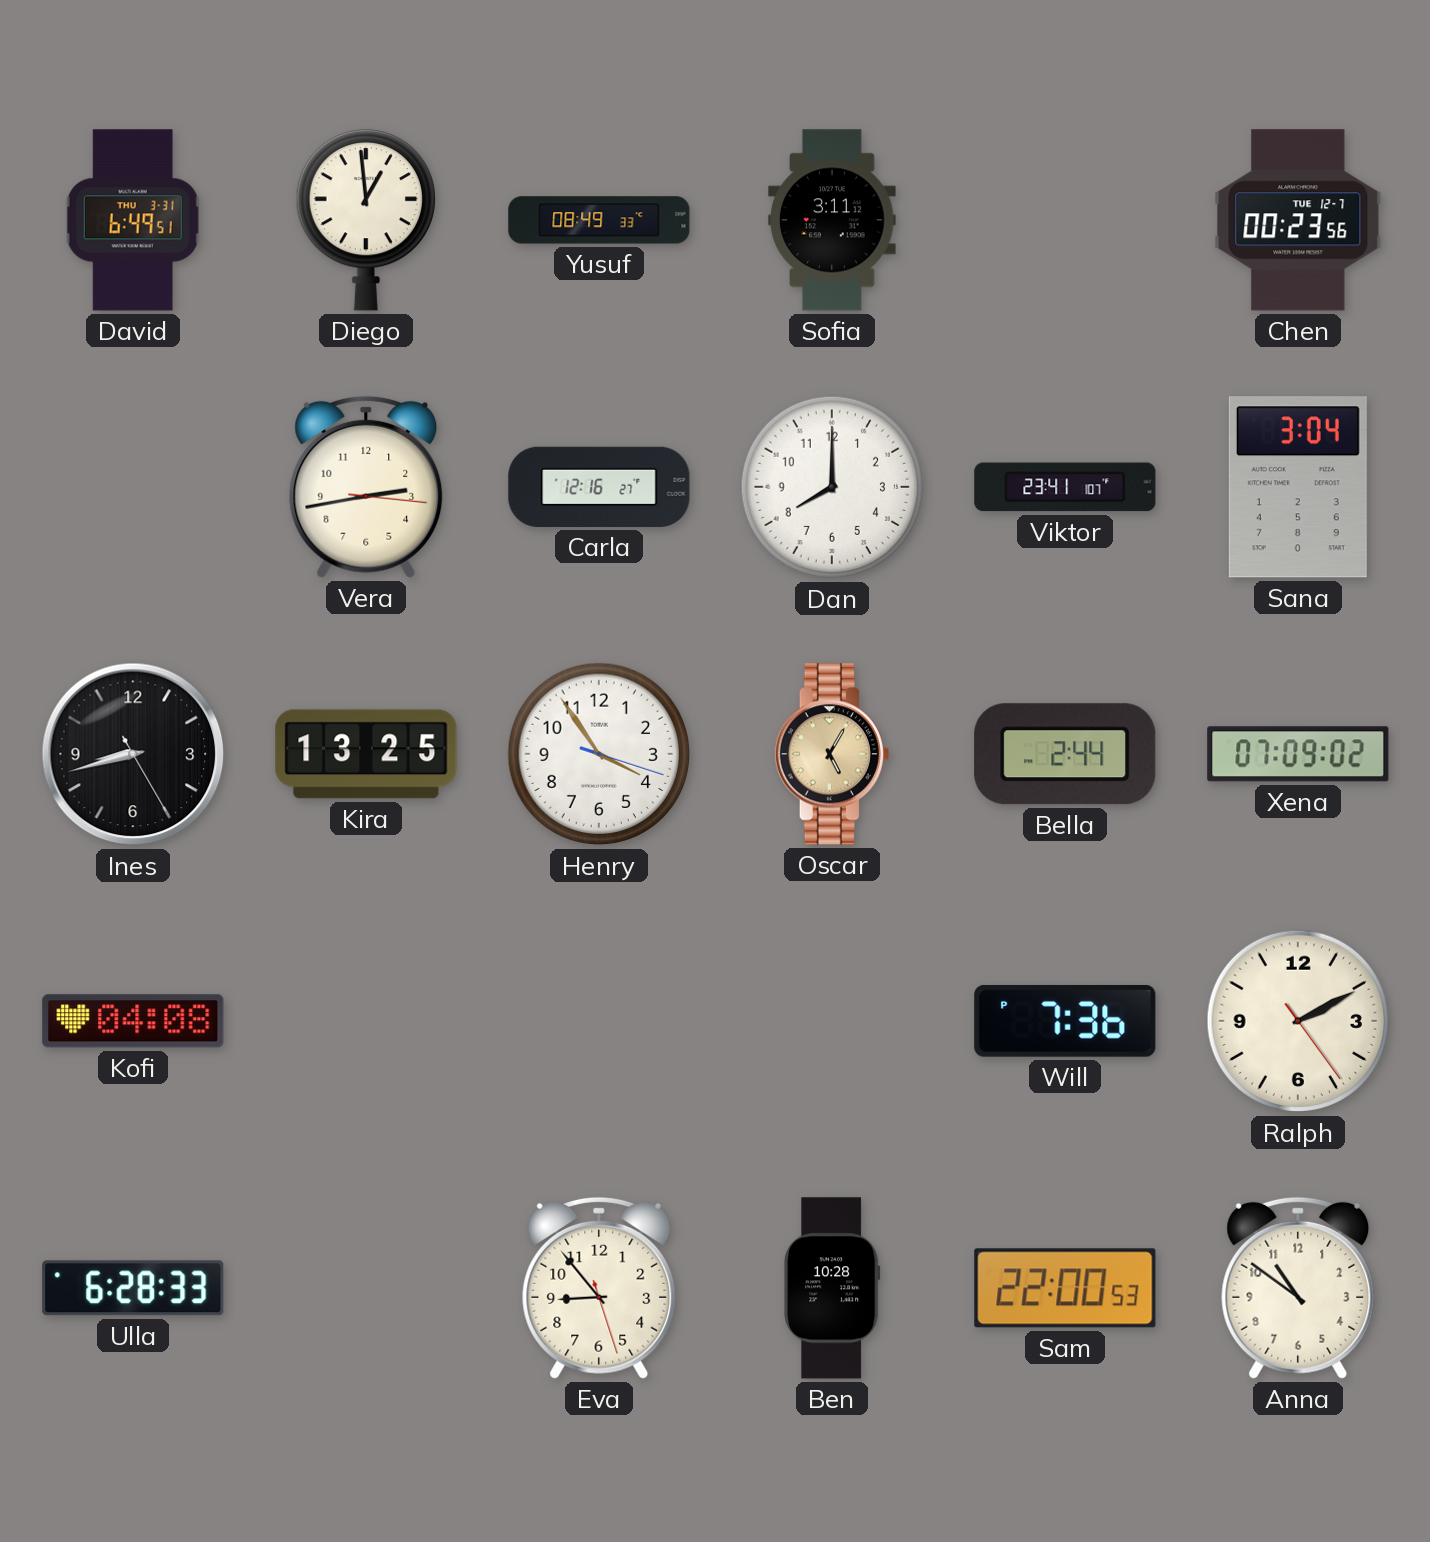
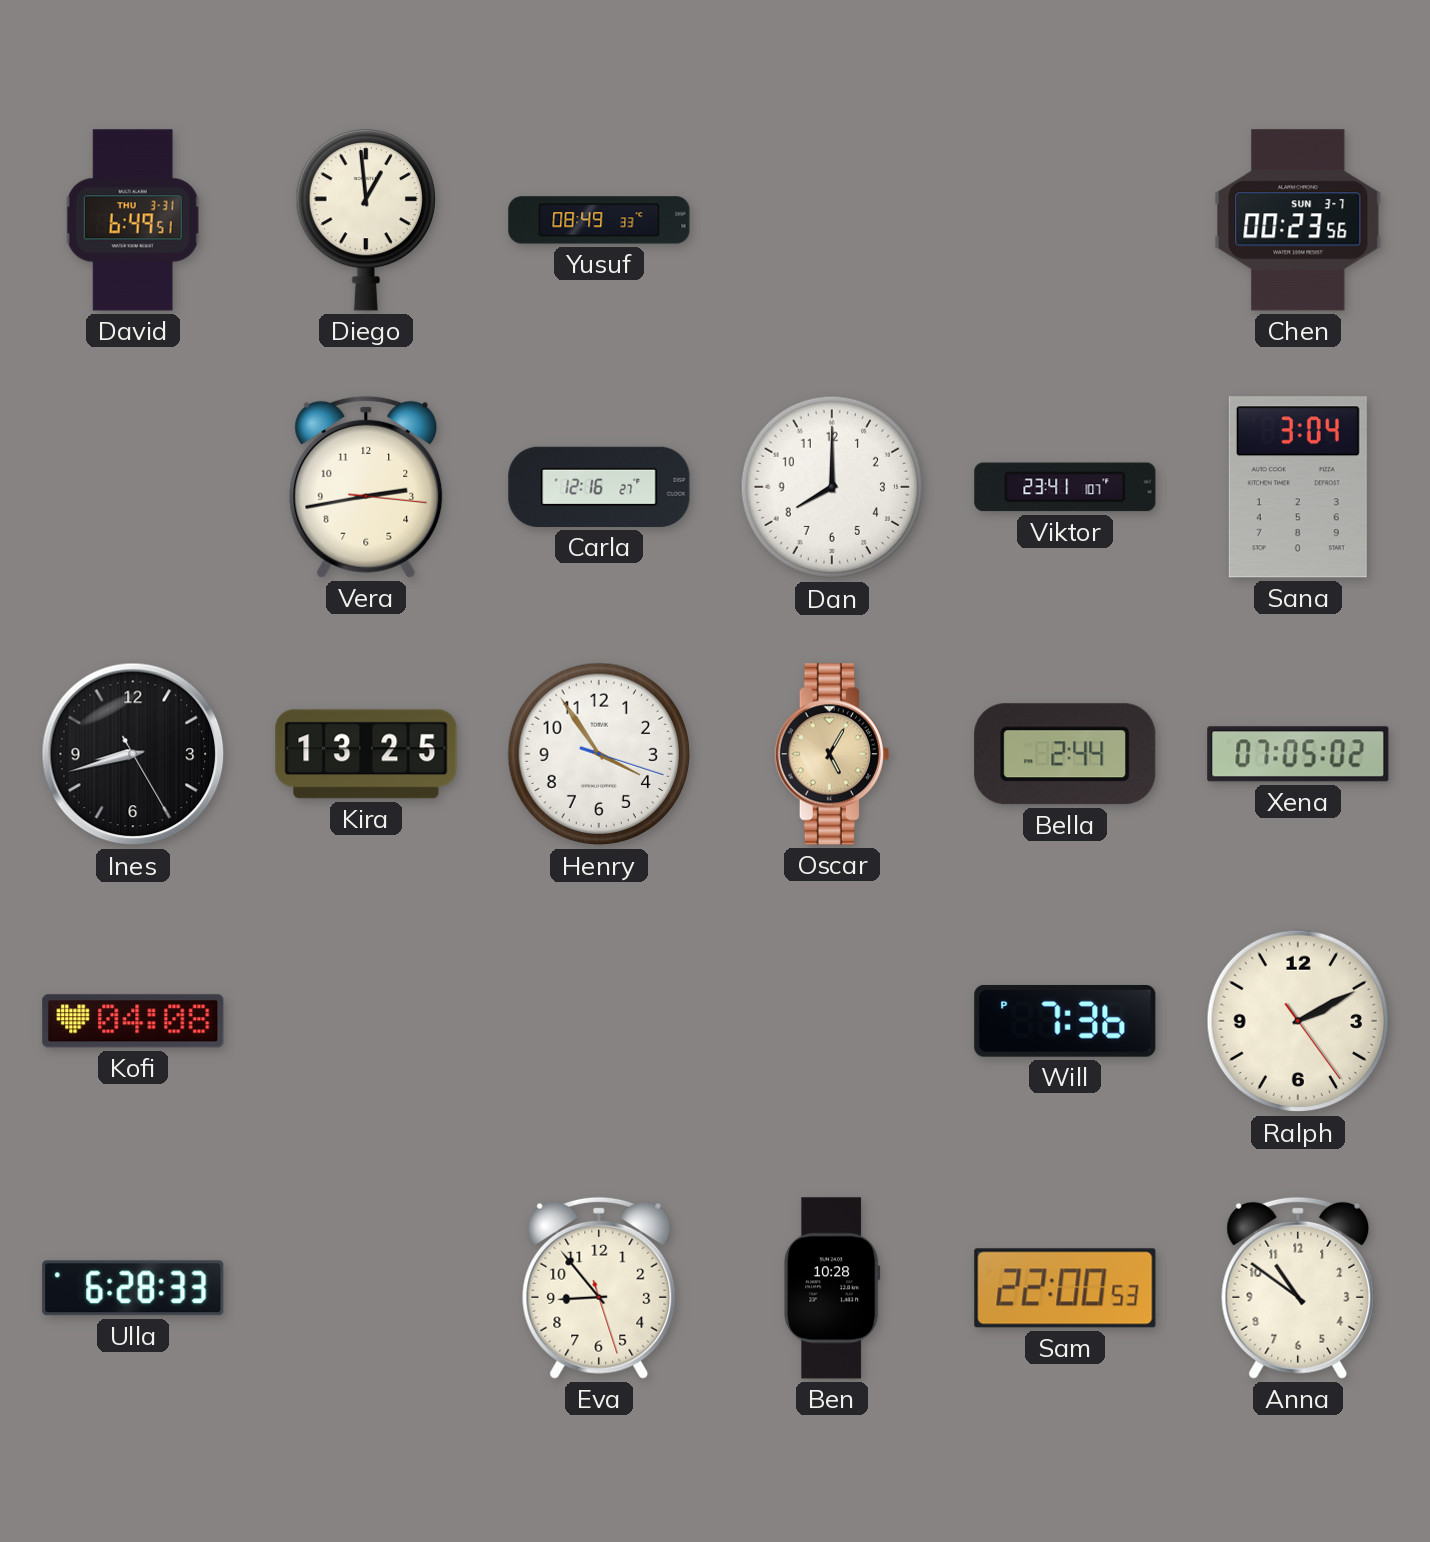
Sofia: 3:11 -> none
Chen date: TUE 12-7 -> SUN 3-7
Xena: 07:09 -> 07:05
